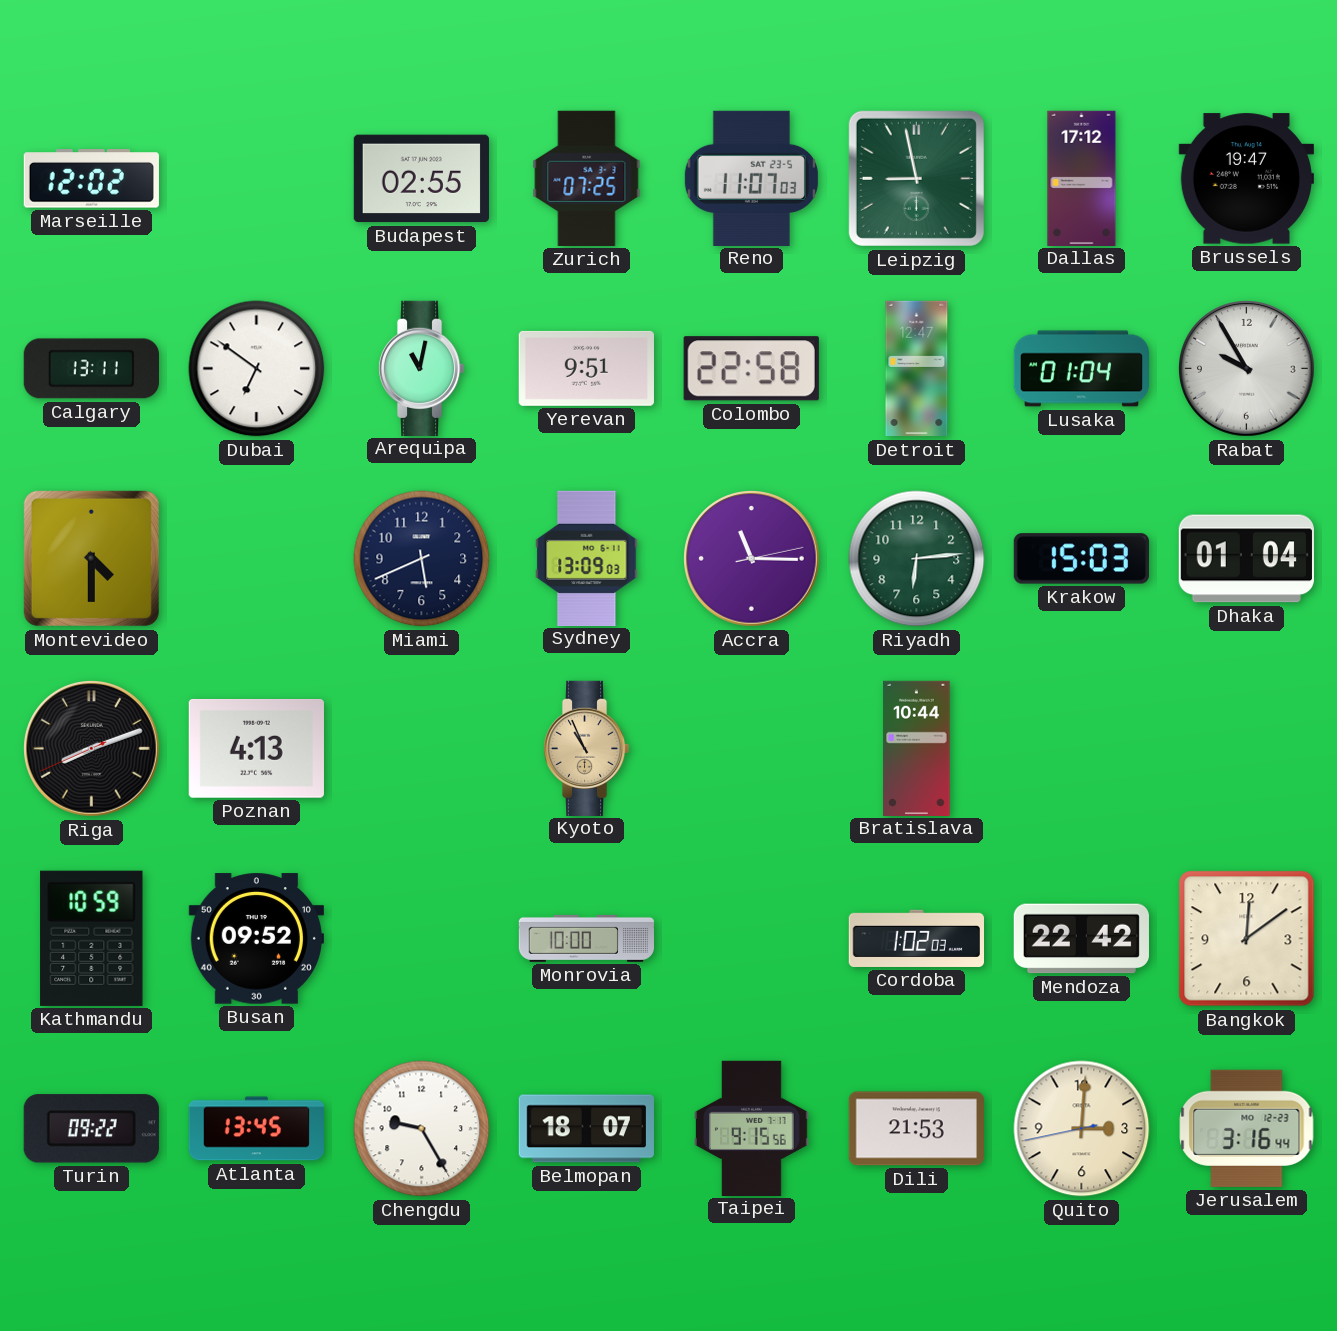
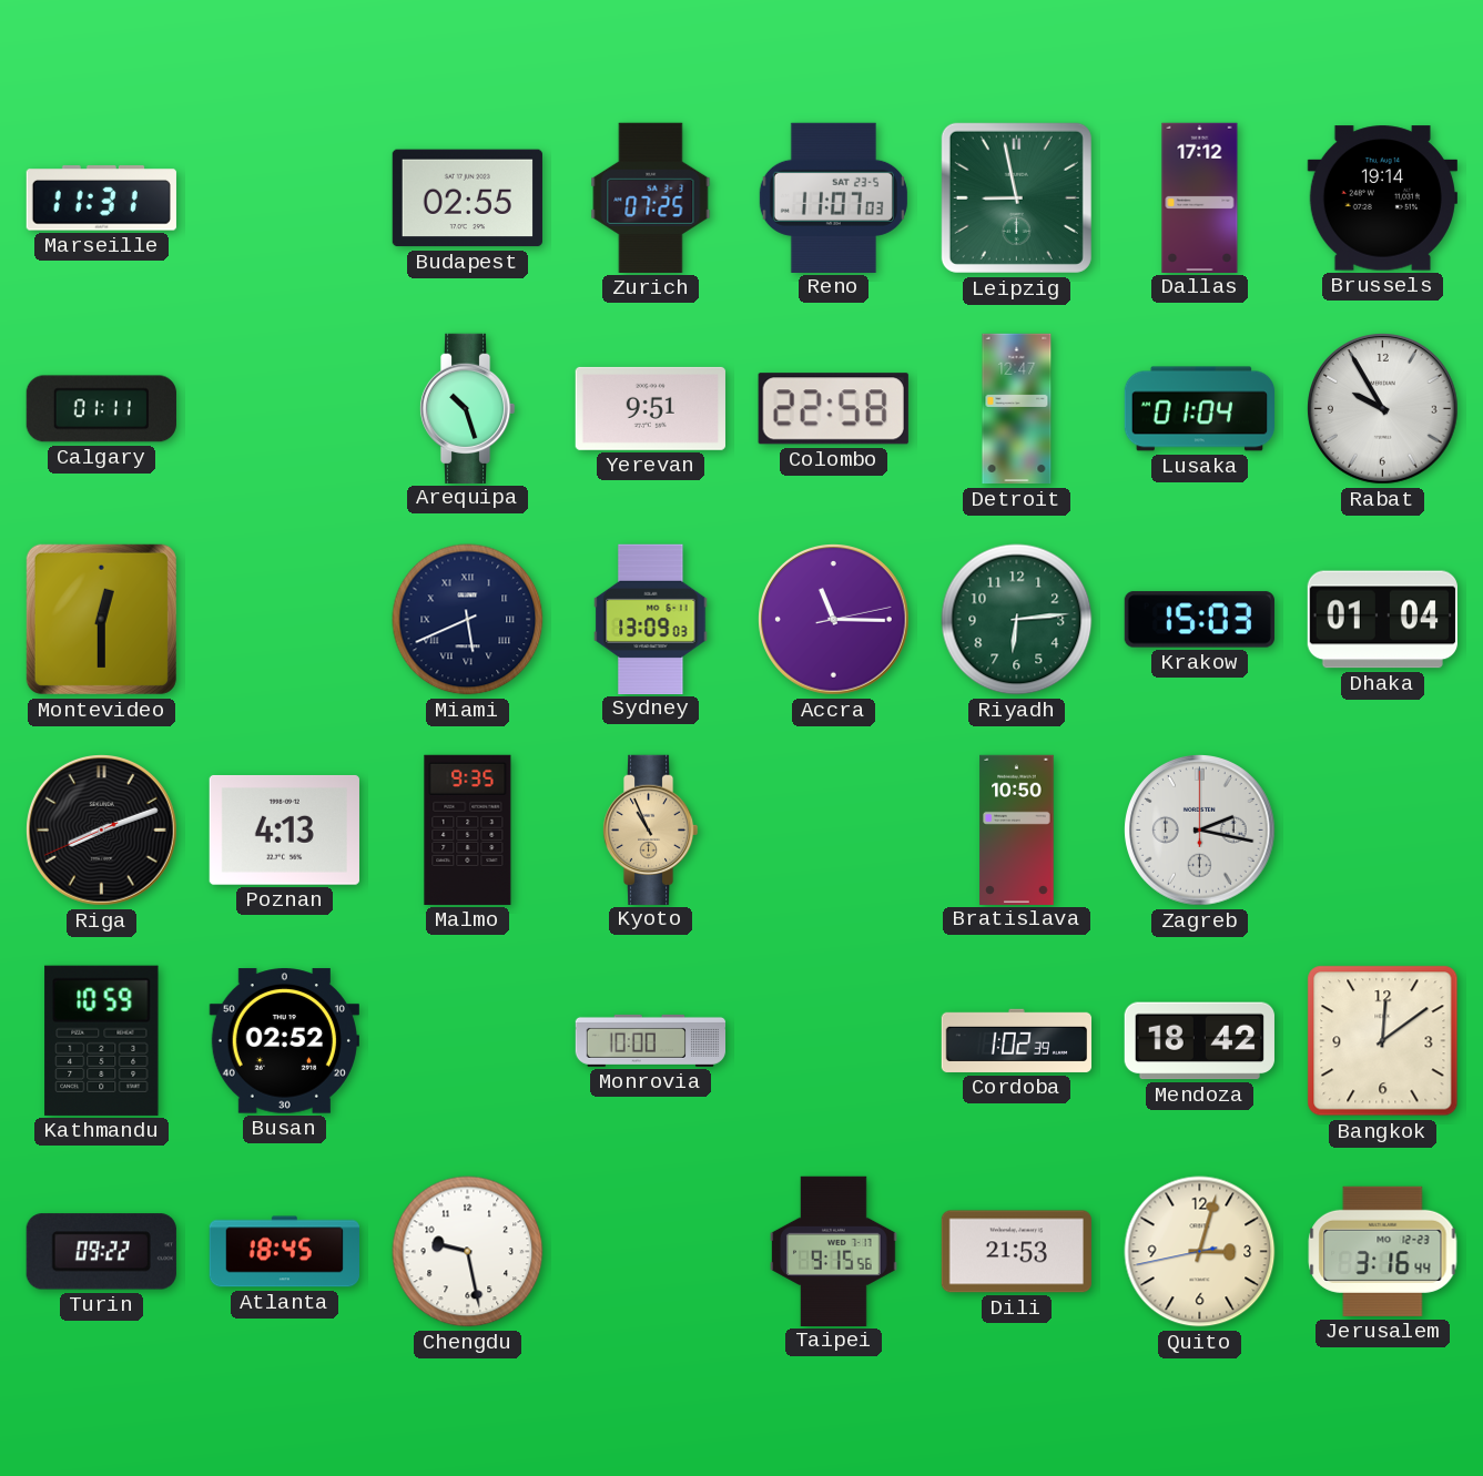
Marseille: 12:02 -> 11:31
Brussels: 19:47 -> 19:14
Calgary: 13:11 -> 01:11
Dubai: 6:51 -> none
Arequipa: 11:02 -> 10:27
Montevideo: 4:30 -> 12:30
Miami numerals: Arabic -> Roman
Malmo: none -> 9:35
Bratislava: 10:44 -> 10:50
Zagreb: none -> 2:17
Busan: 09:52 -> 02:52
Cordoba: 1:02:03 -> 1:02:39
Mendoza: 22:42 -> 18:42
Atlanta: 13:45 -> 18:45
Chengdu: 9:25 -> 9:28
Belmopan: 18:07 -> none
Quito: 3:00 -> 3:02
